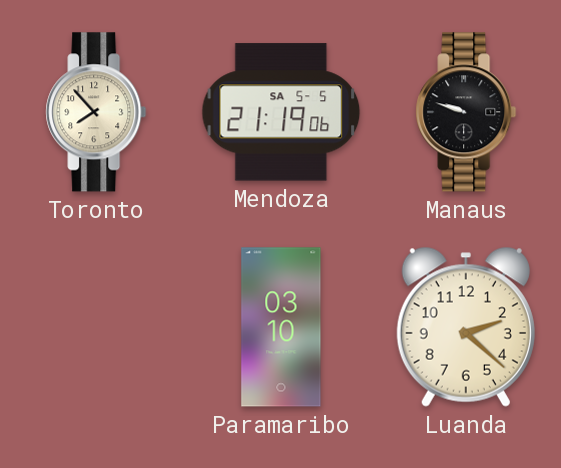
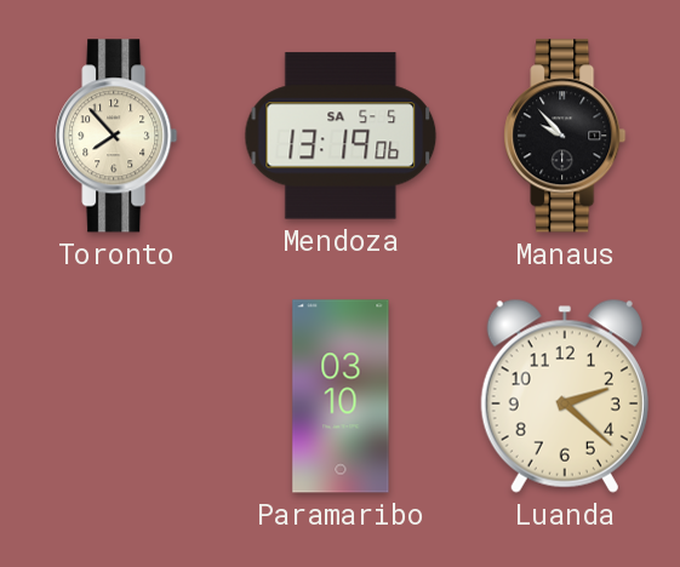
Mendoza: 21:19 -> 13:19
Manaus: 9:48 -> 9:53
